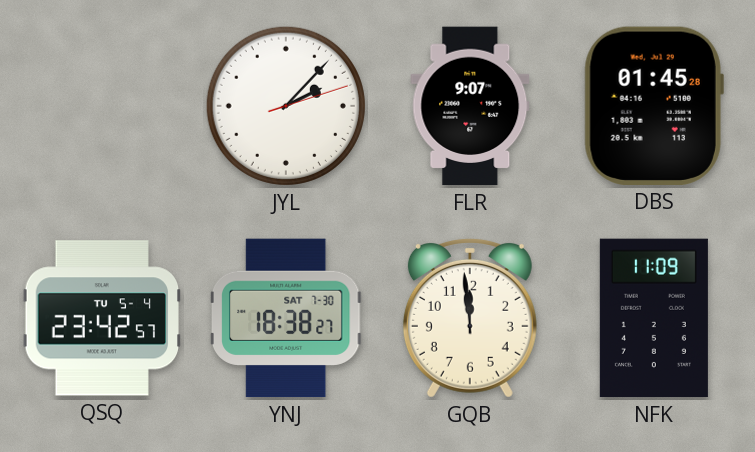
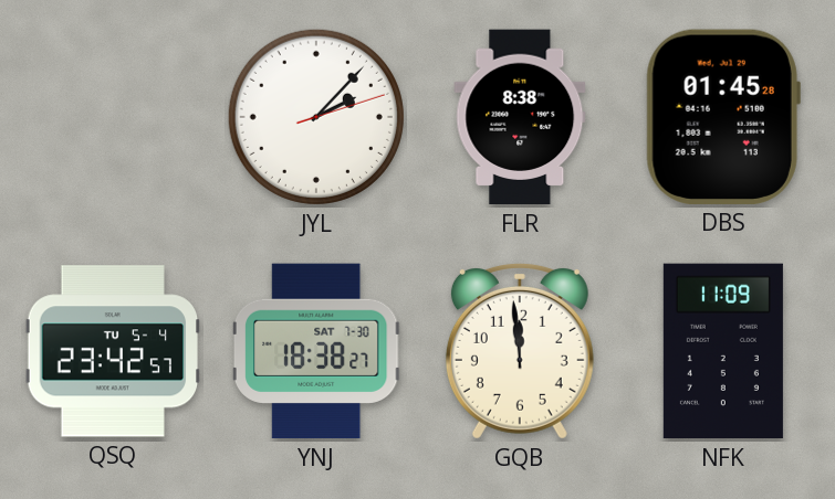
FLR: 9:07 -> 8:38
